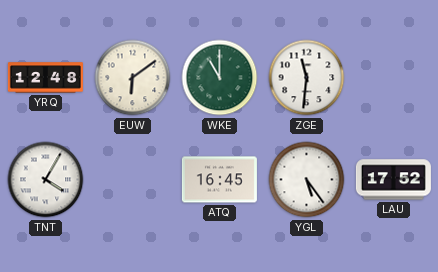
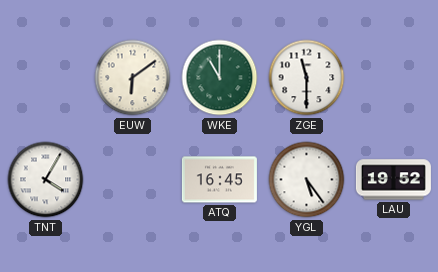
YRQ: 12:48 -> none
ZGE: 11:31 -> 11:30
LAU: 17:52 -> 19:52
